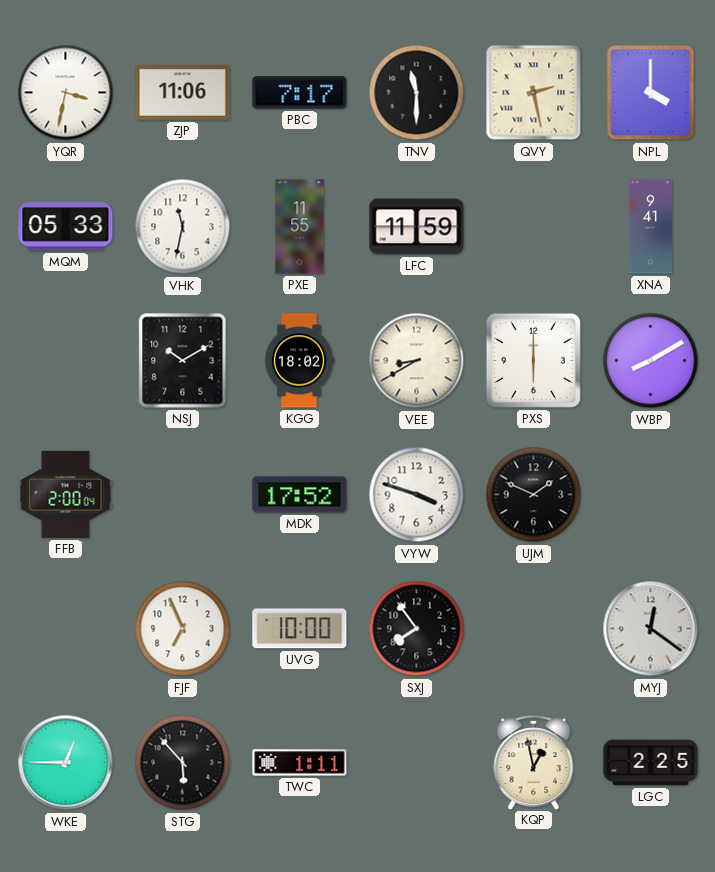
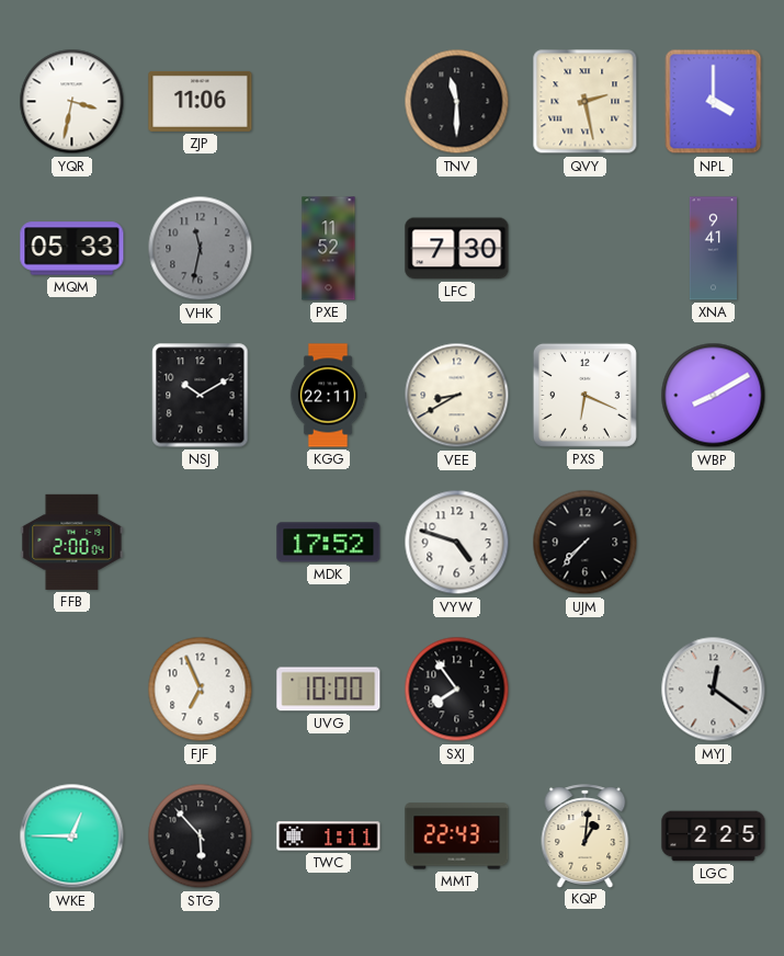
PBC: 7:17 -> none
VHK dial: white -> grey
PXE: 11:55 -> 11:52
LFC: 11:59 -> 7:30
KGG: 18:02 -> 22:11
PXS: 6:00 -> 6:19
VYW: 3:48 -> 4:48
UJM: 1:49 -> 7:37
MMT: none -> 22:43
KQP: 12:58 -> 1:01
